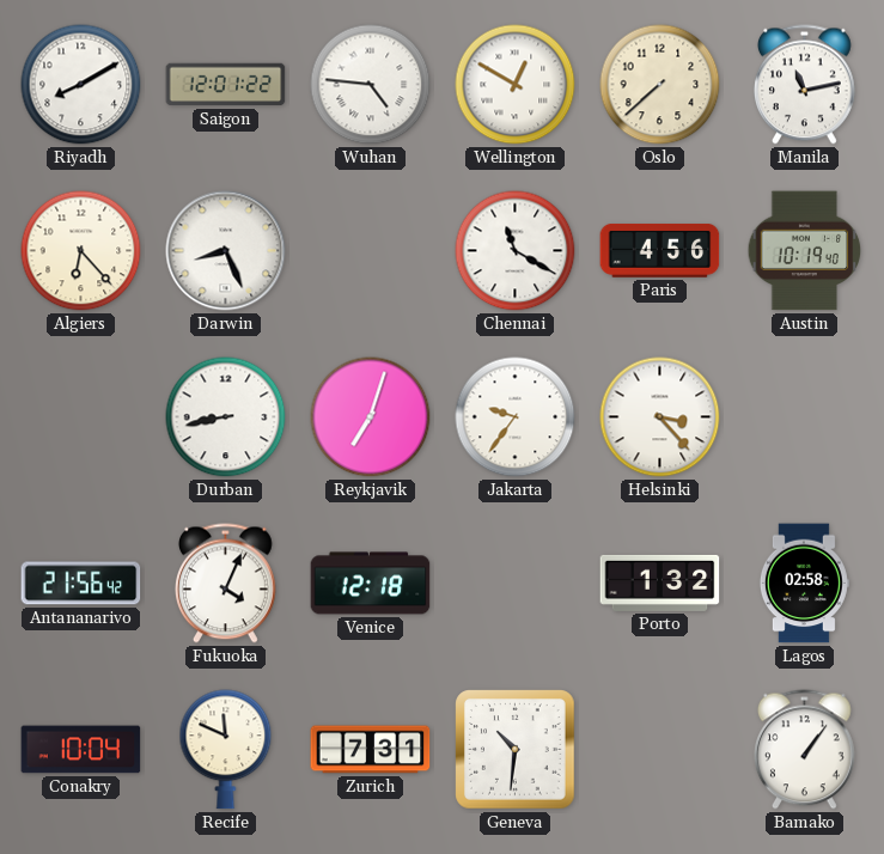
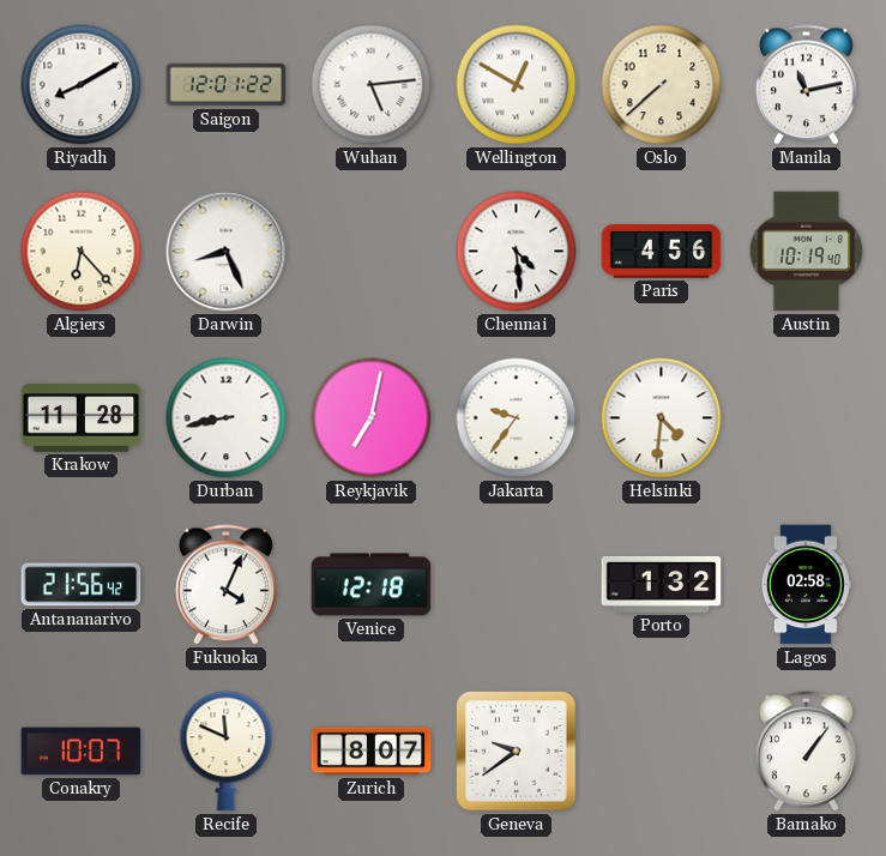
Wuhan: 4:46 -> 5:14
Chennai: 11:20 -> 4:29
Krakow: none -> 11:28
Reykjavik: 7:03 -> 7:02
Helsinki: 3:23 -> 4:31
Conakry: 10:04 -> 10:07
Zurich: 7:31 -> 8:07
Geneva: 10:31 -> 9:39
